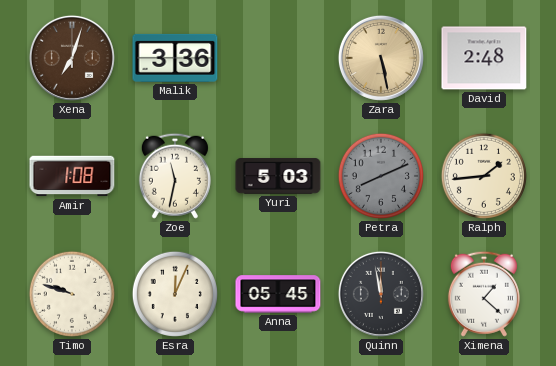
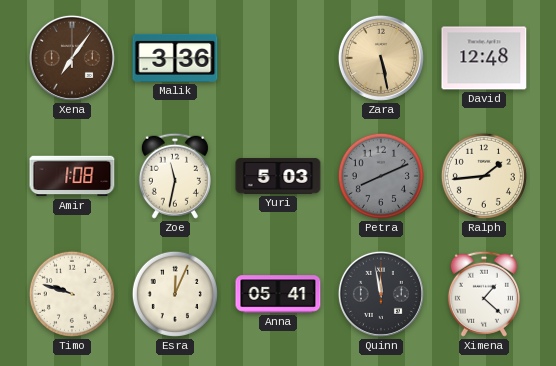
Xena: 7:03 -> 7:06
David: 2:48 -> 12:48
Anna: 05:45 -> 05:41
